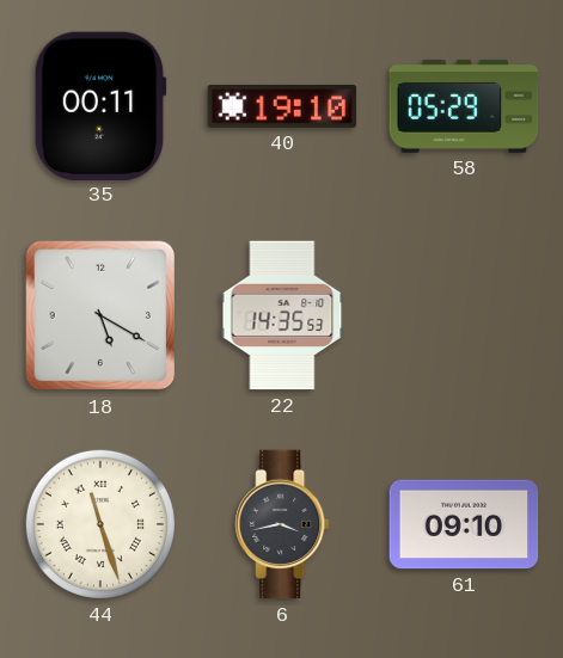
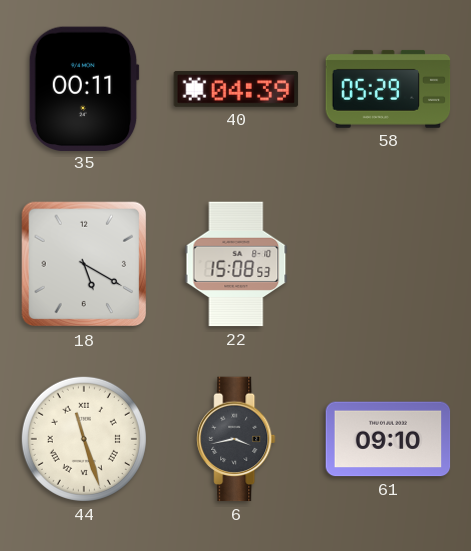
40: 19:10 -> 04:39
22: 14:35 -> 15:08
